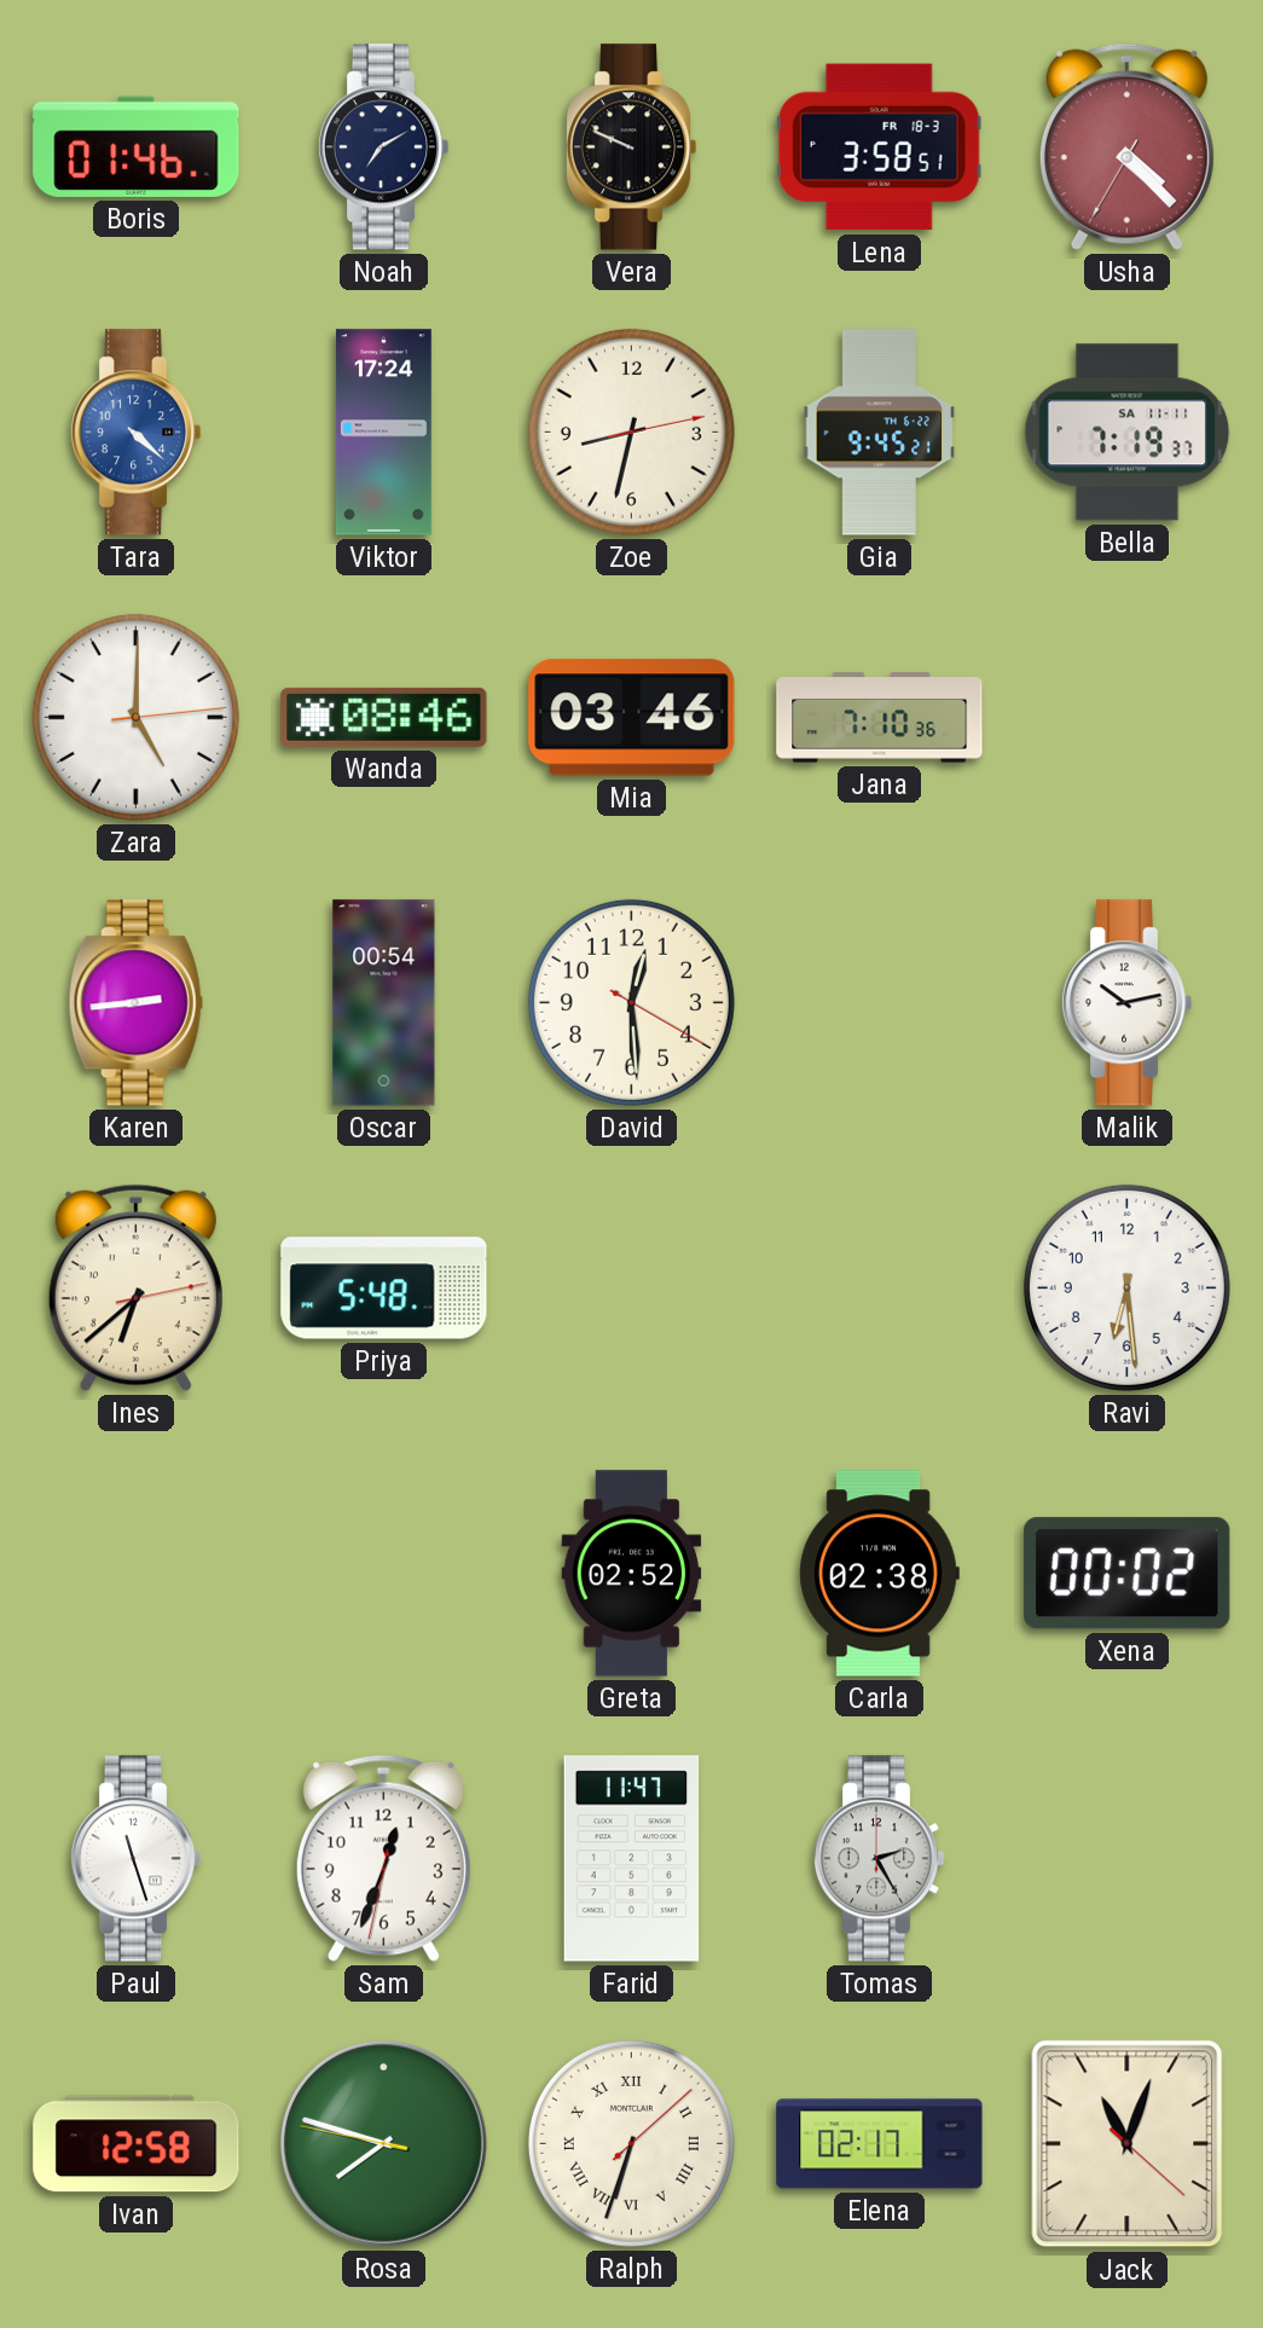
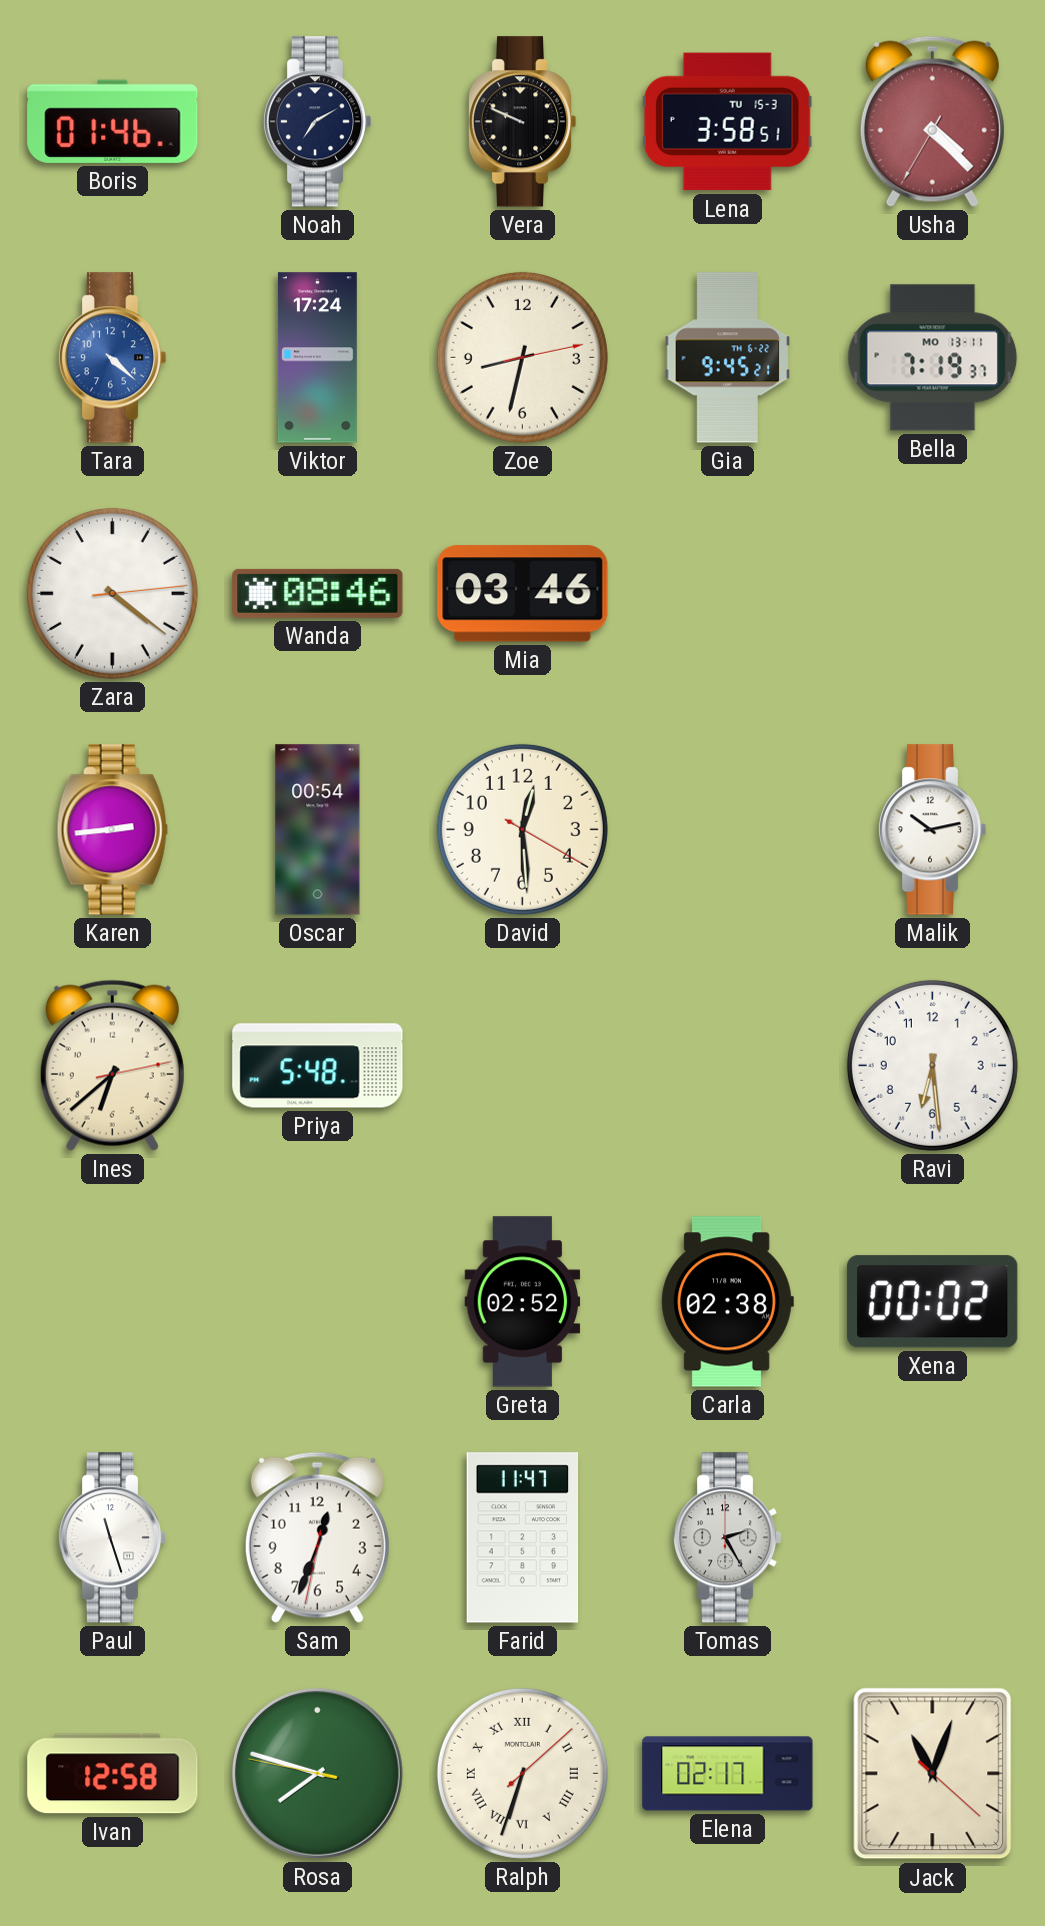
Lena date: FR 18-3 -> TU 15-3
Bella date: SA 11-11 -> MO 13-11
Zara: 5:00 -> 4:21
Jana: 7:10 -> none
